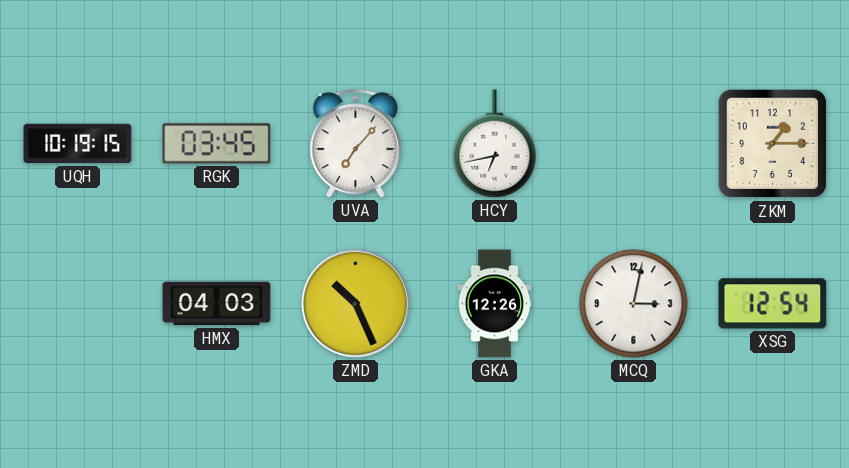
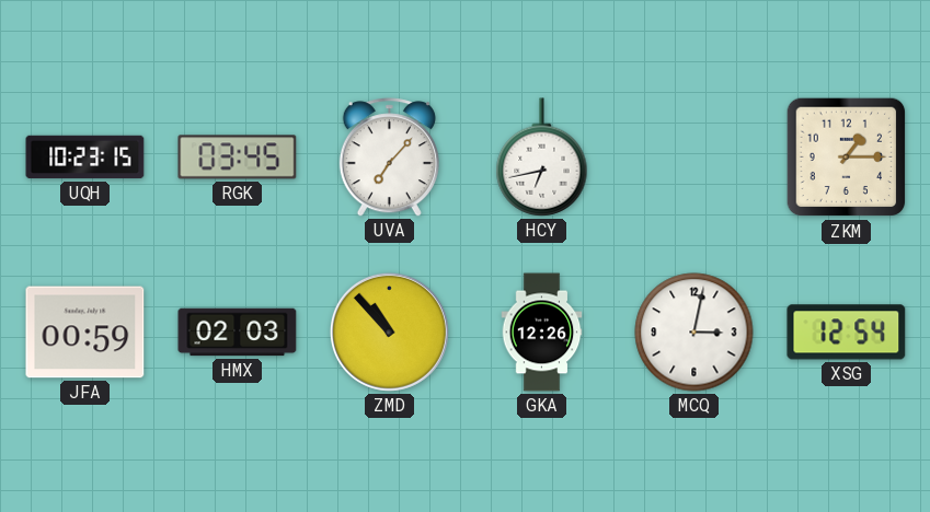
UQH: 10:19 -> 10:23
JFA: none -> 00:59
HMX: 04:03 -> 02:03
ZMD: 10:26 -> 10:53
